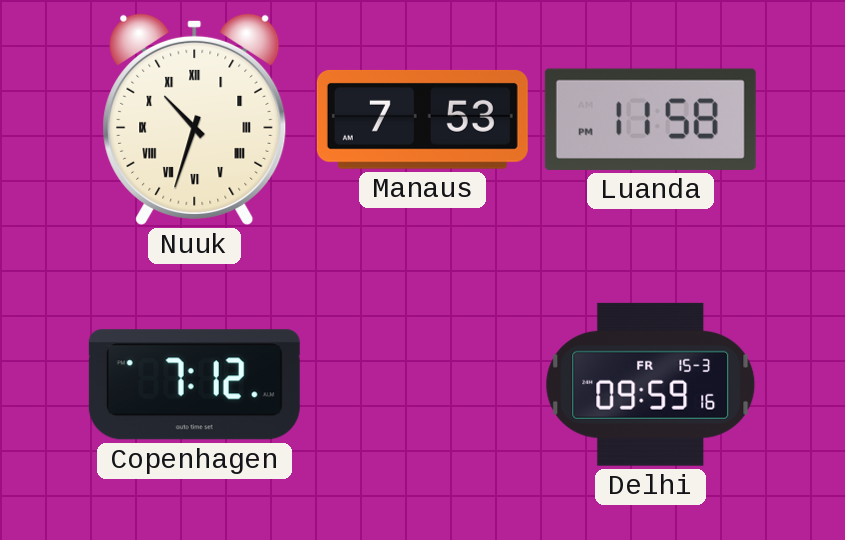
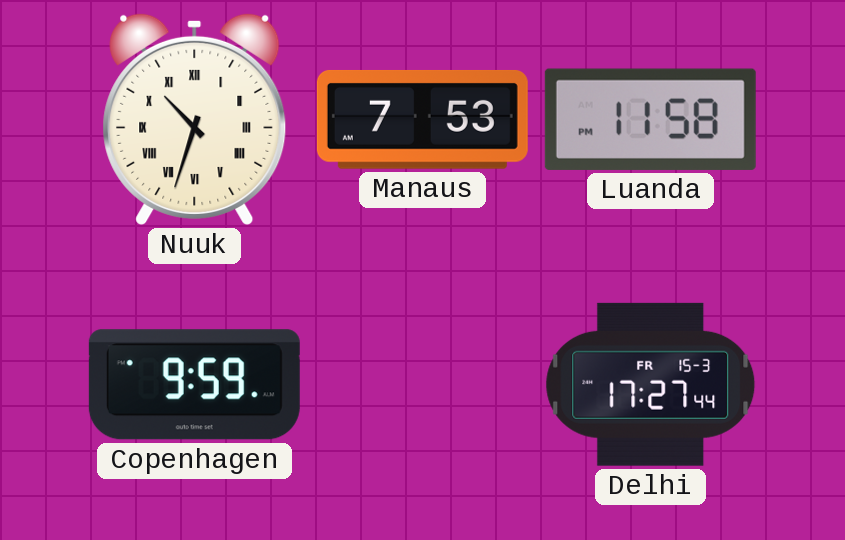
Copenhagen: 7:12 -> 9:59
Delhi: 09:59 -> 17:27
